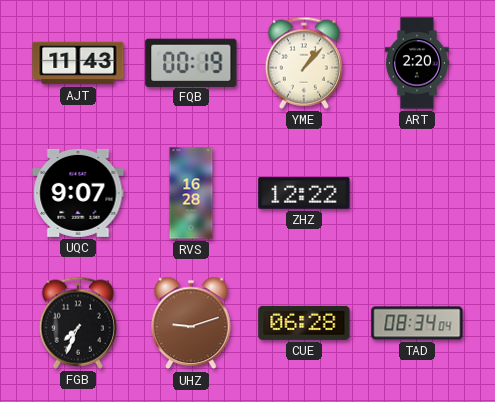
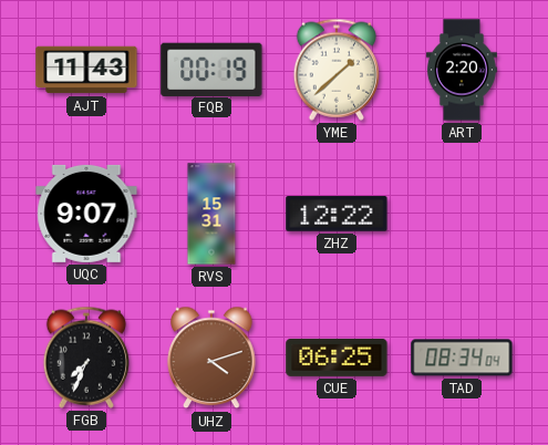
YME: 1:07 -> 1:38
RVS: 16:28 -> 15:31
UHZ: 9:12 -> 4:12
CUE: 06:28 -> 06:25
